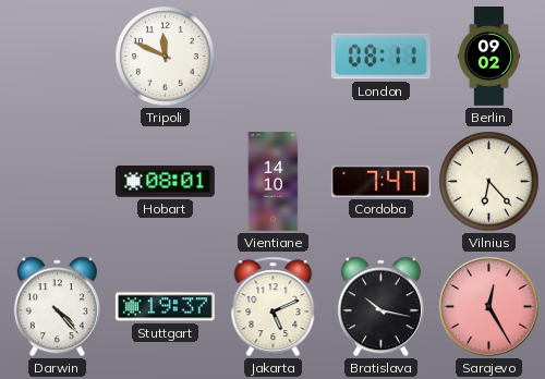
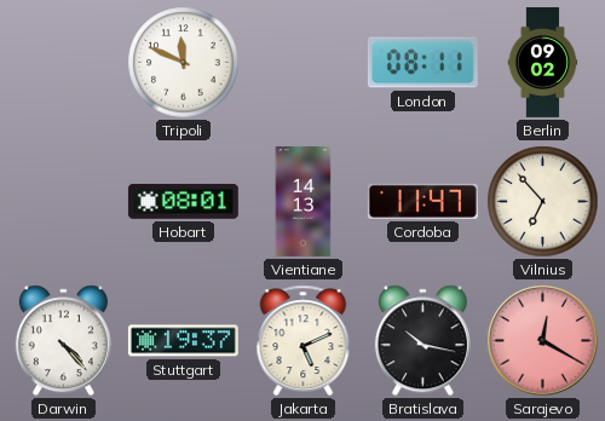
Vientiane: 14:10 -> 14:13
Cordoba: 7:47 -> 11:47
Vilnius: 6:23 -> 6:53
Sarajevo: 12:25 -> 12:20
